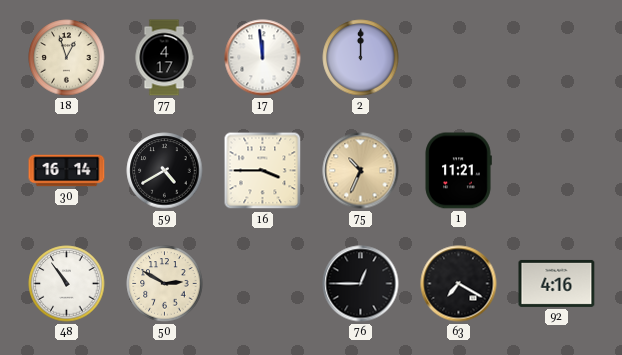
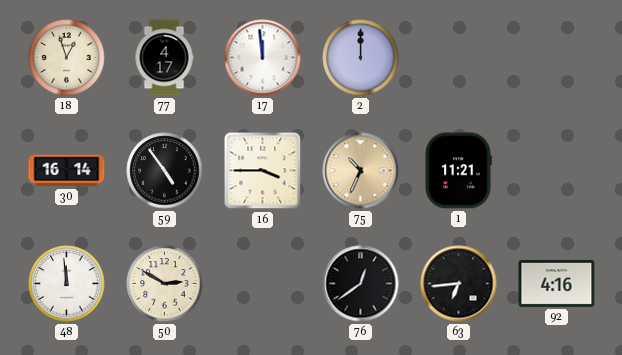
59: 4:40 -> 4:54
48: 10:54 -> 11:59
76: 12:45 -> 12:39
63: 7:20 -> 6:44
